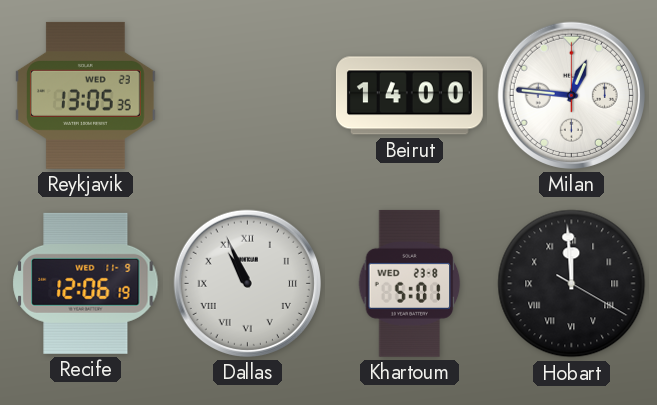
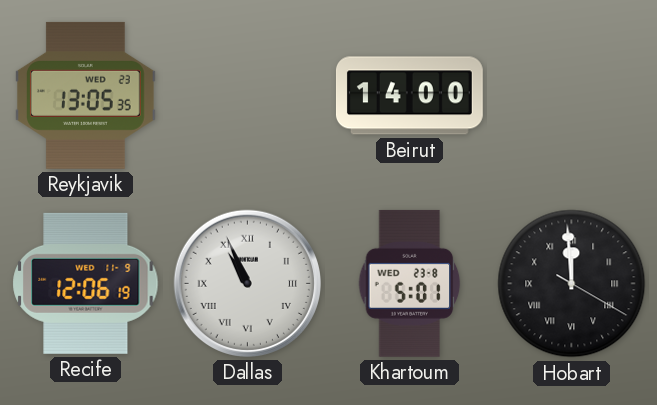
Milan: 12:46 -> none
